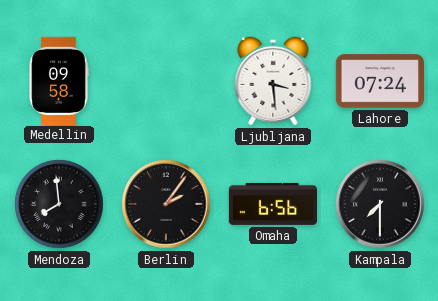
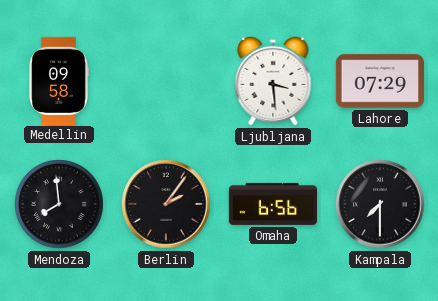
Lahore: 07:24 -> 07:29
